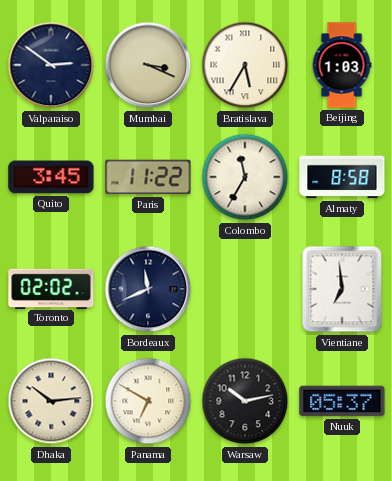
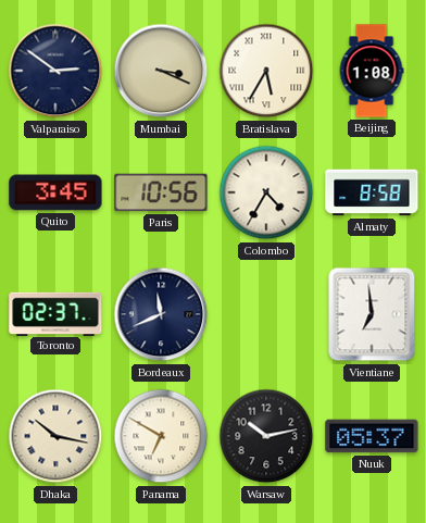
Beijing: 1:03 -> 1:08
Paris: 11:22 -> 10:56
Colombo: 11:35 -> 4:35
Toronto: 02:02 -> 02:37
Dhaka: 10:14 -> 10:17
